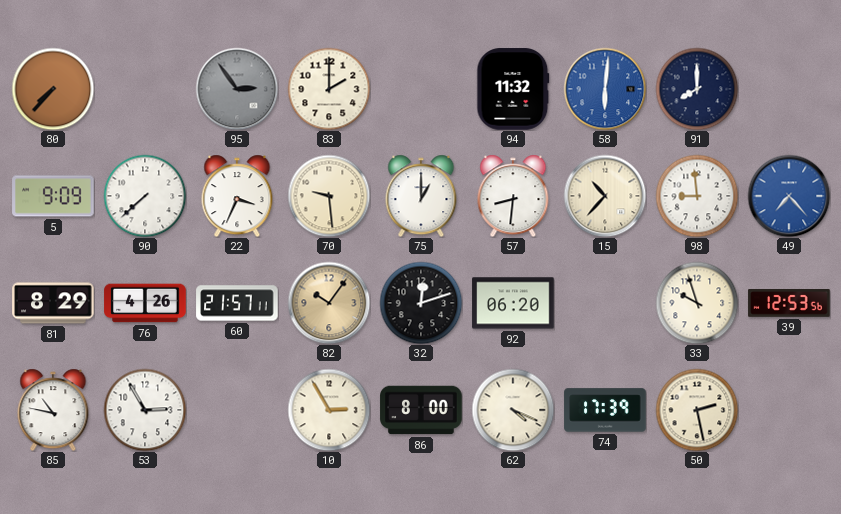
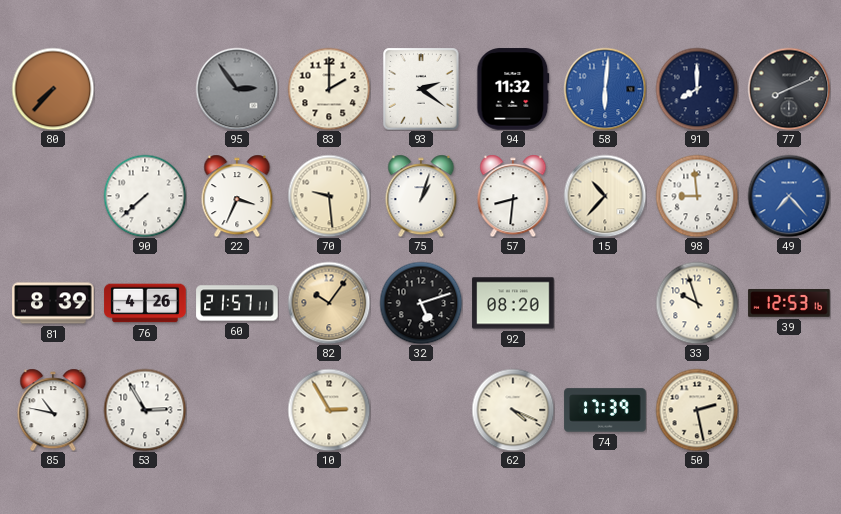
93: none -> 2:21
77: none -> 8:11
5: 9:09 -> none
75: 1:00 -> 1:03
81: 8:29 -> 8:39
32: 12:12 -> 5:12
92: 06:20 -> 08:20
39: 12:53:56 -> 12:53:16
86: 8:00 -> none
